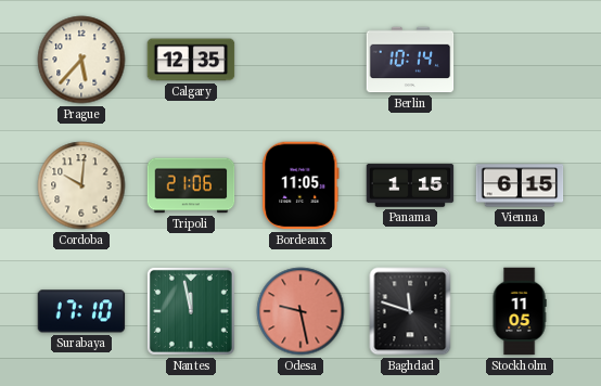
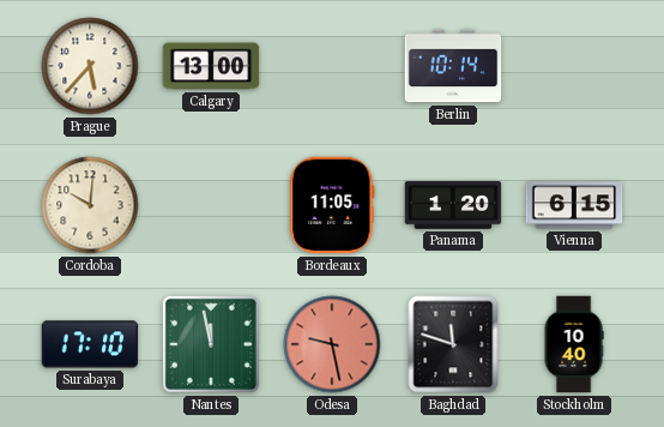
Calgary: 12:35 -> 13:00
Tripoli: 21:06 -> none
Panama: 1:15 -> 1:20
Stockholm: 11:05 -> 10:40
